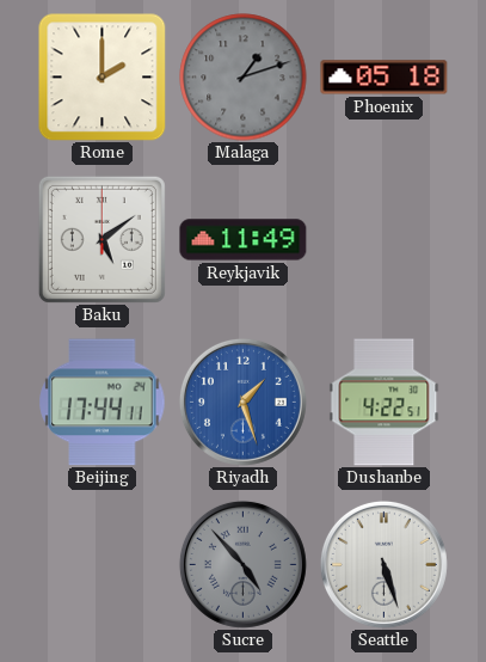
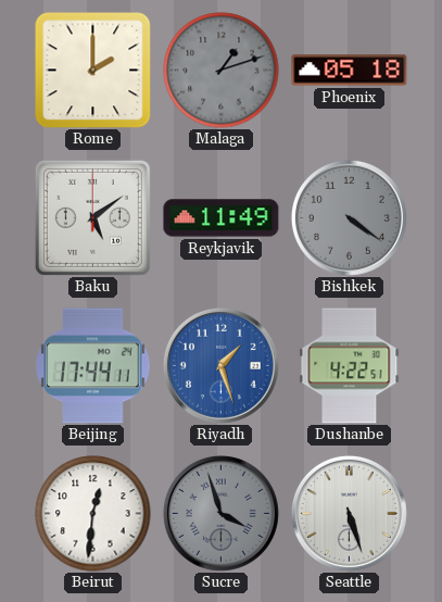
Bishkek: none -> 4:21
Beirut: none -> 12:31
Sucre: 4:53 -> 3:57
